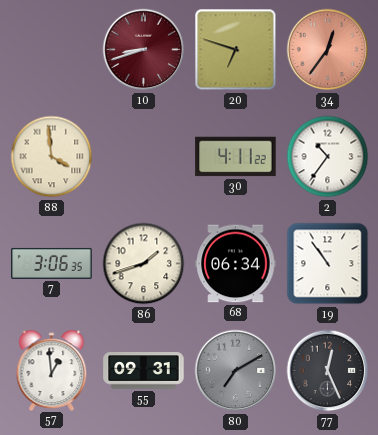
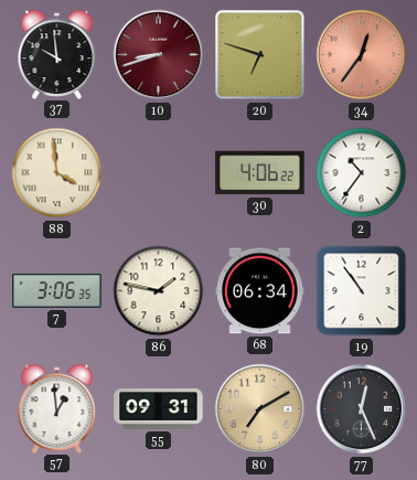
37: none -> 9:59
30: 4:11 -> 4:06
86: 1:42 -> 1:47
80 dial: grey -> champagne
